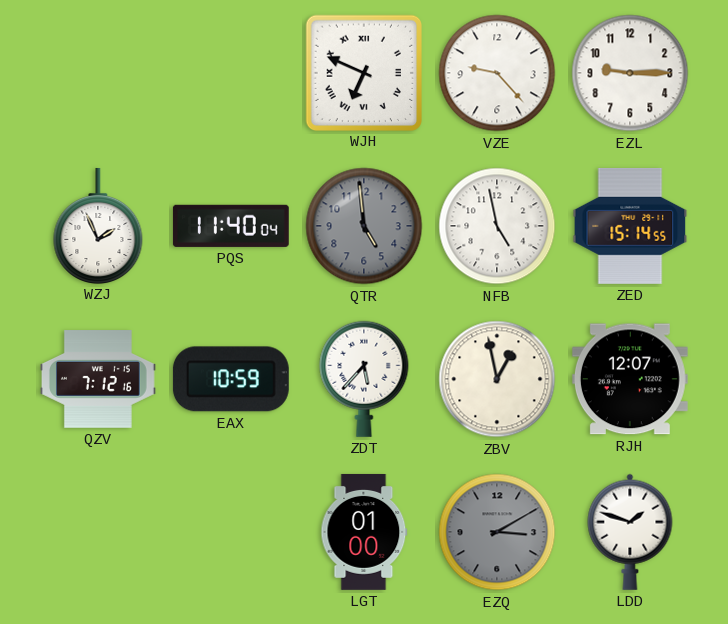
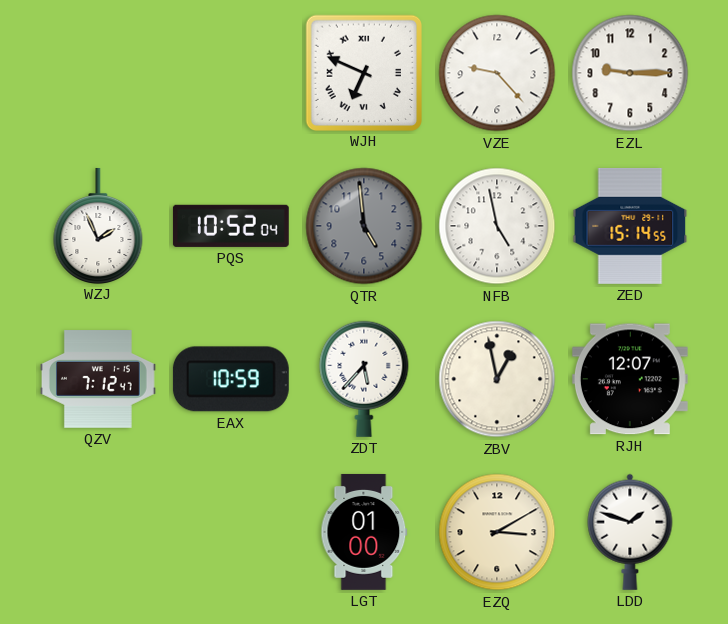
PQS: 11:40 -> 10:52
QZV: 7:12:16 -> 7:12:47
EZQ dial: grey -> cream
